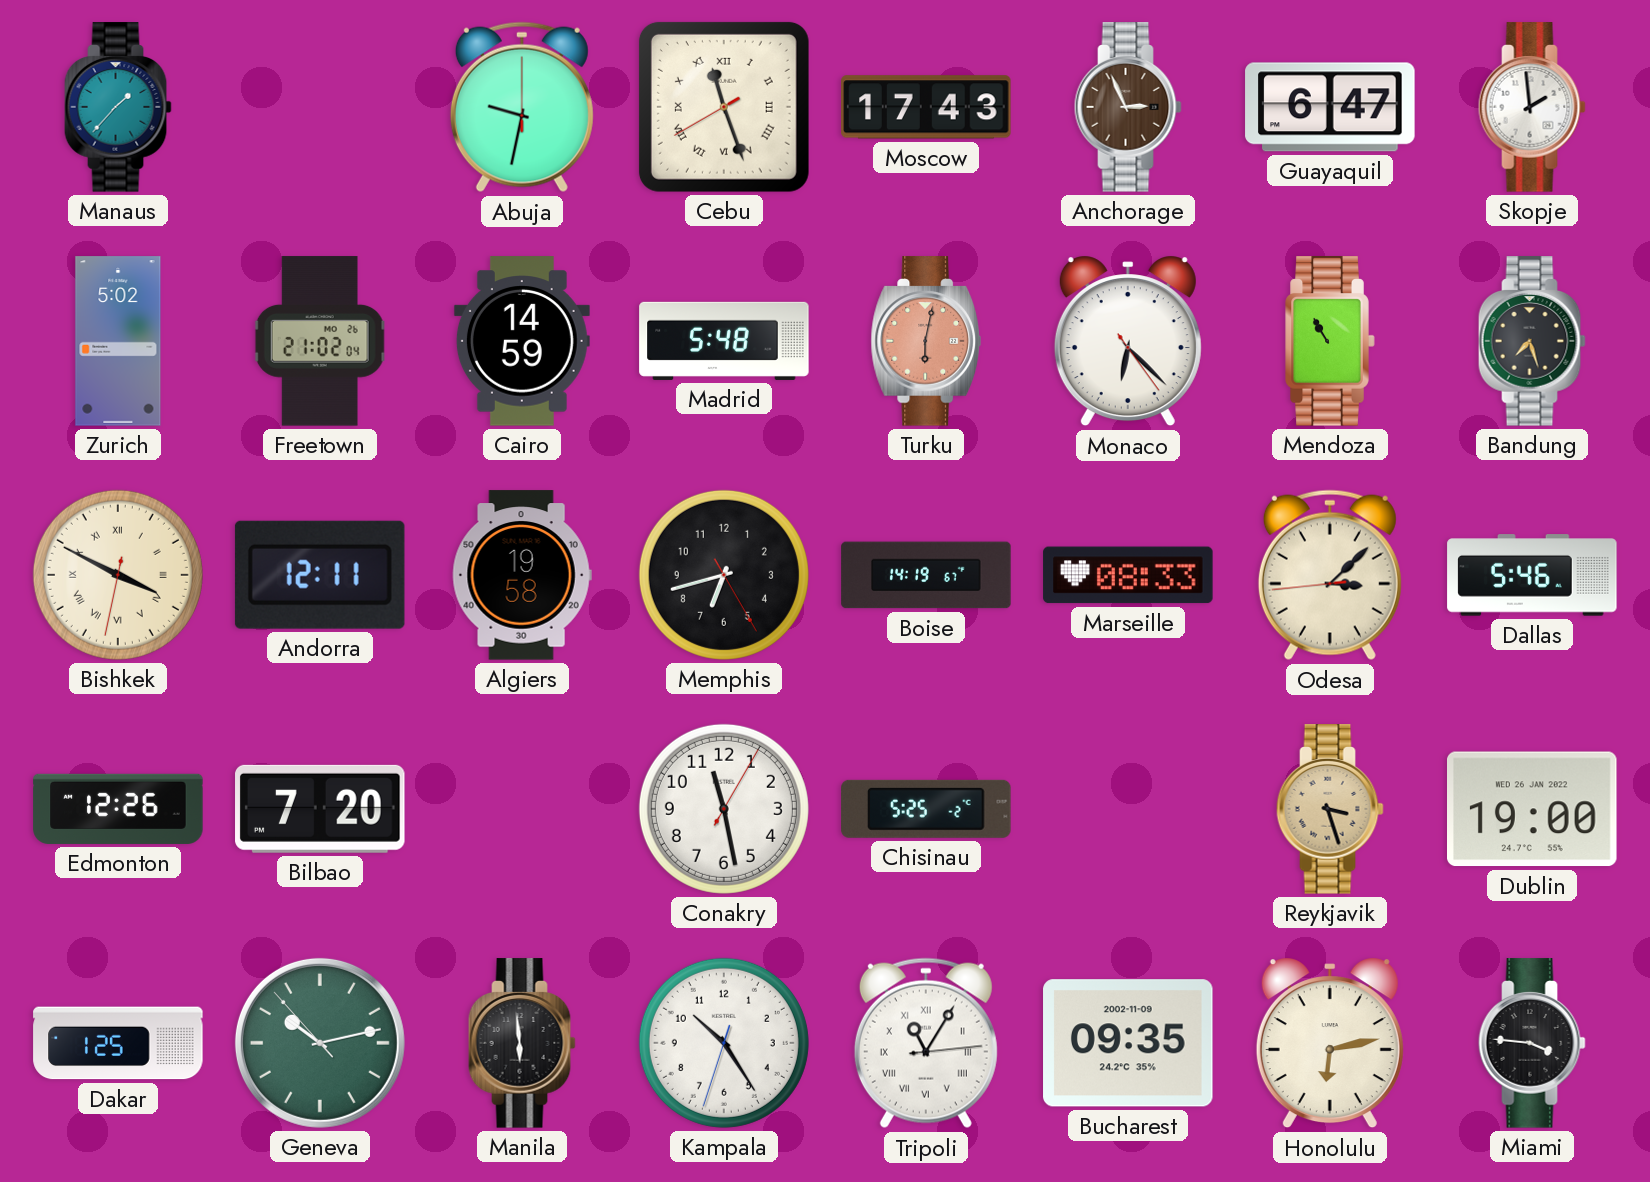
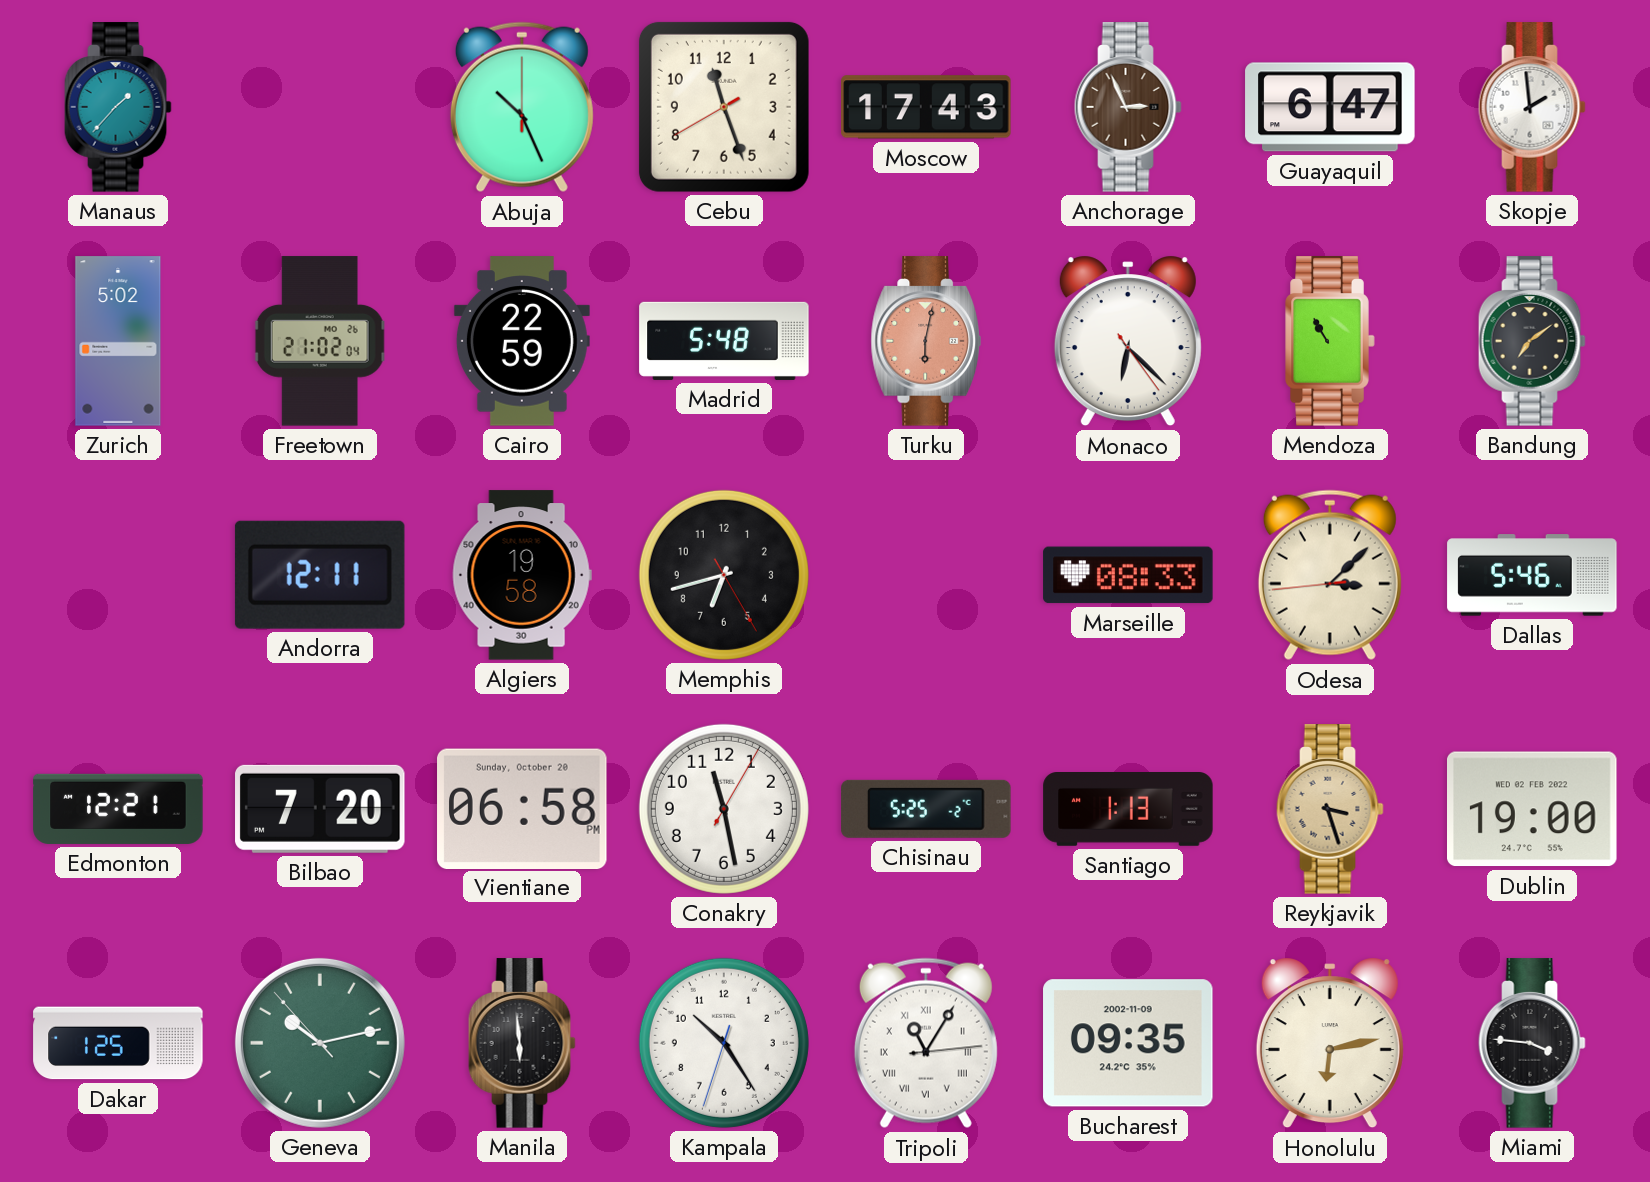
Abuja: 9:32 -> 10:26
Cebu numerals: Roman -> Arabic
Cairo: 14:59 -> 22:59
Bandung: 7:27 -> 7:09
Bishkek: 3:49 -> none
Boise: 14:19 -> none
Edmonton: 12:26 -> 12:21
Vientiane: none -> 06:58
Santiago: none -> 1:13
Dublin date: WED 26 JAN 2022 -> WED 02 FEB 2022
